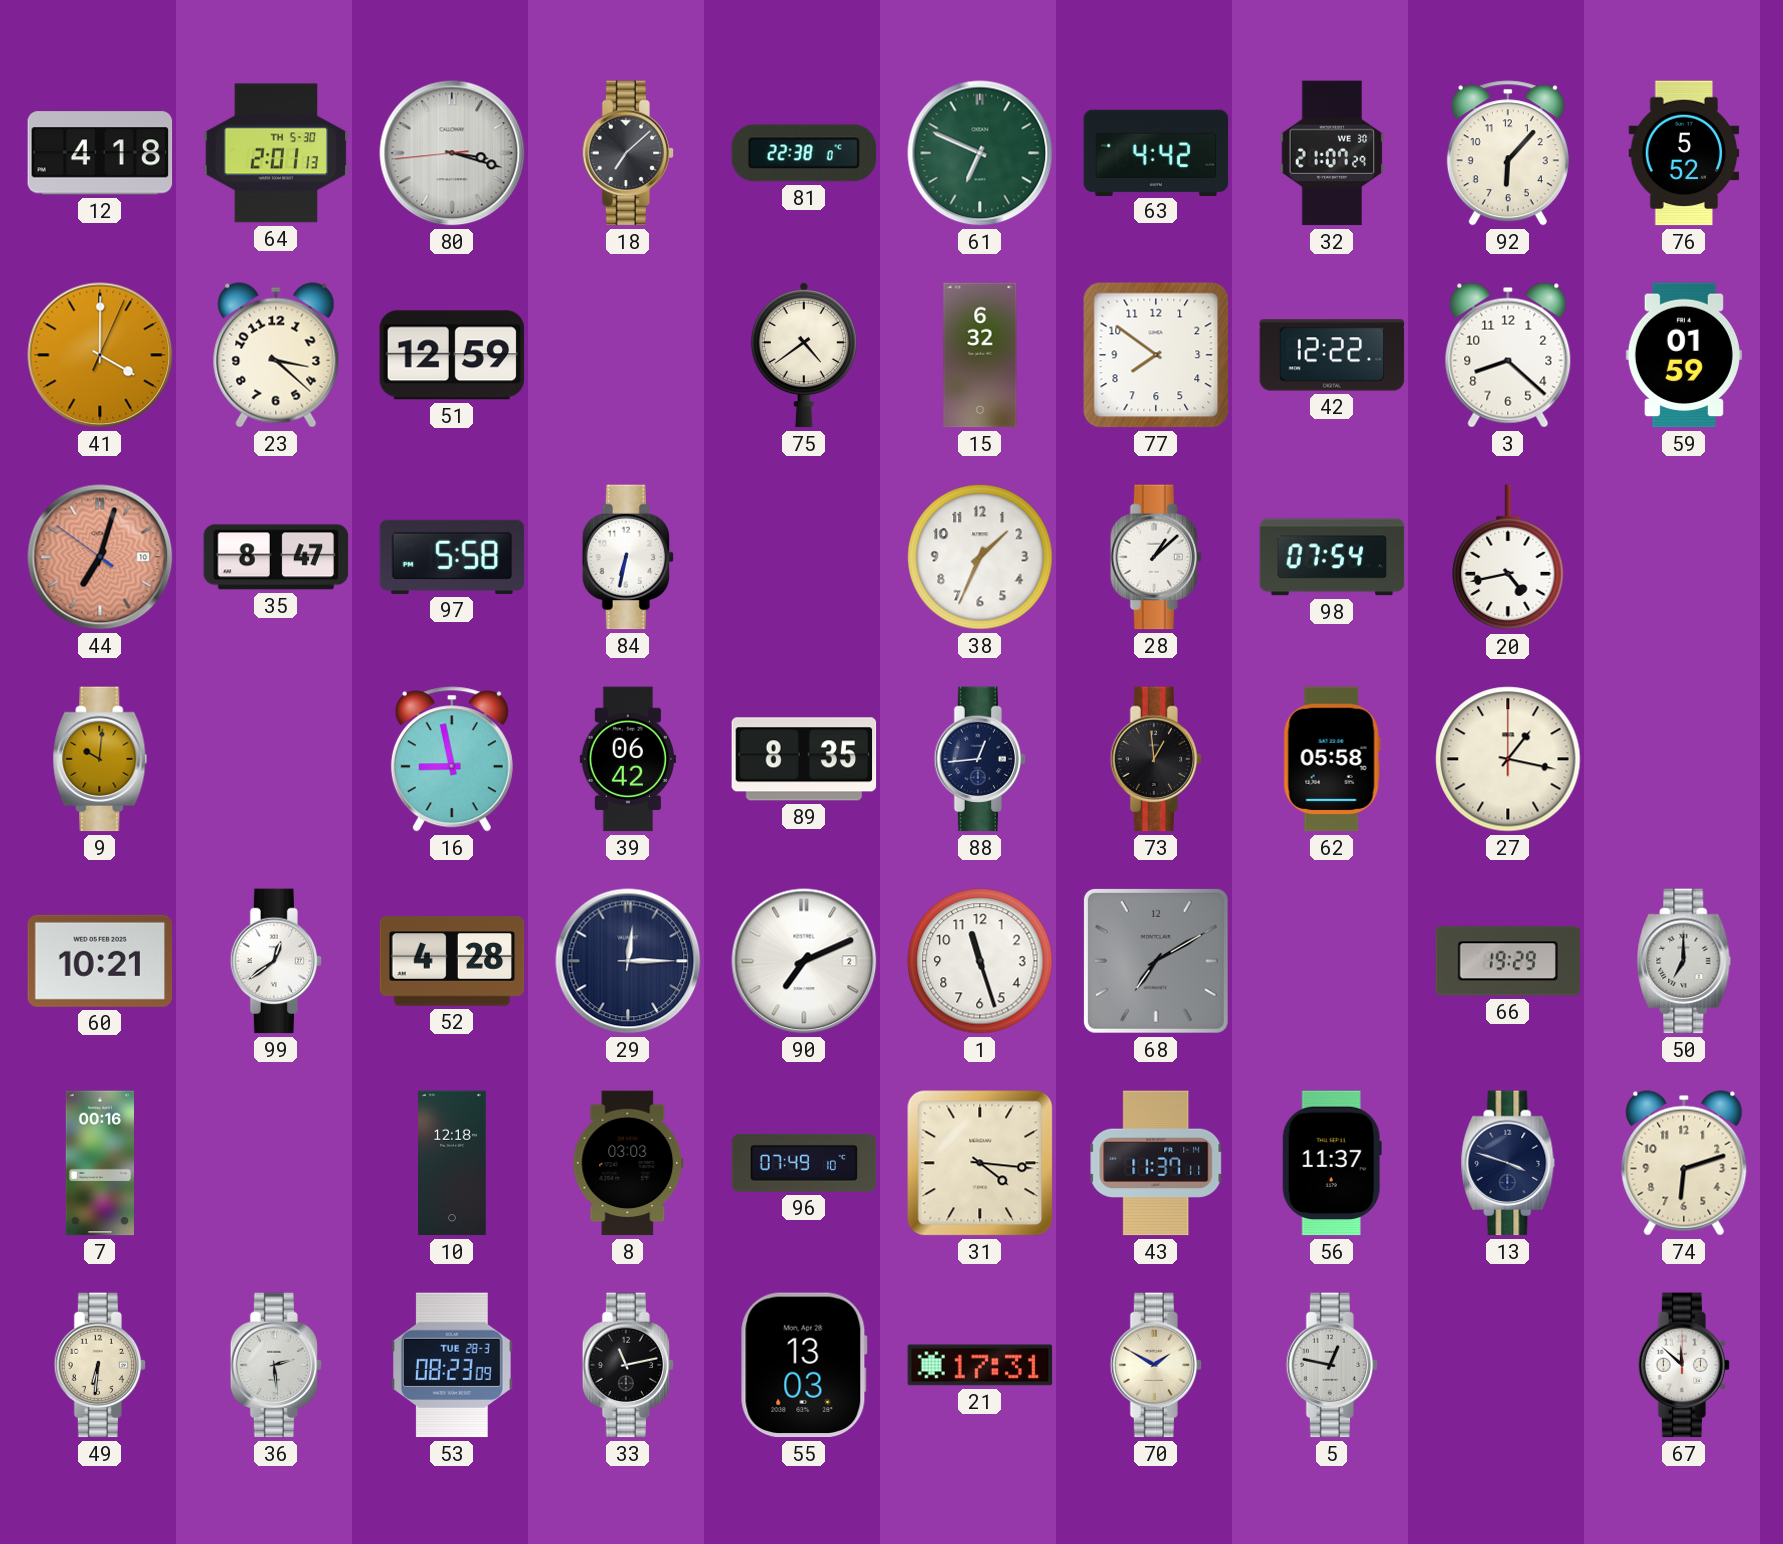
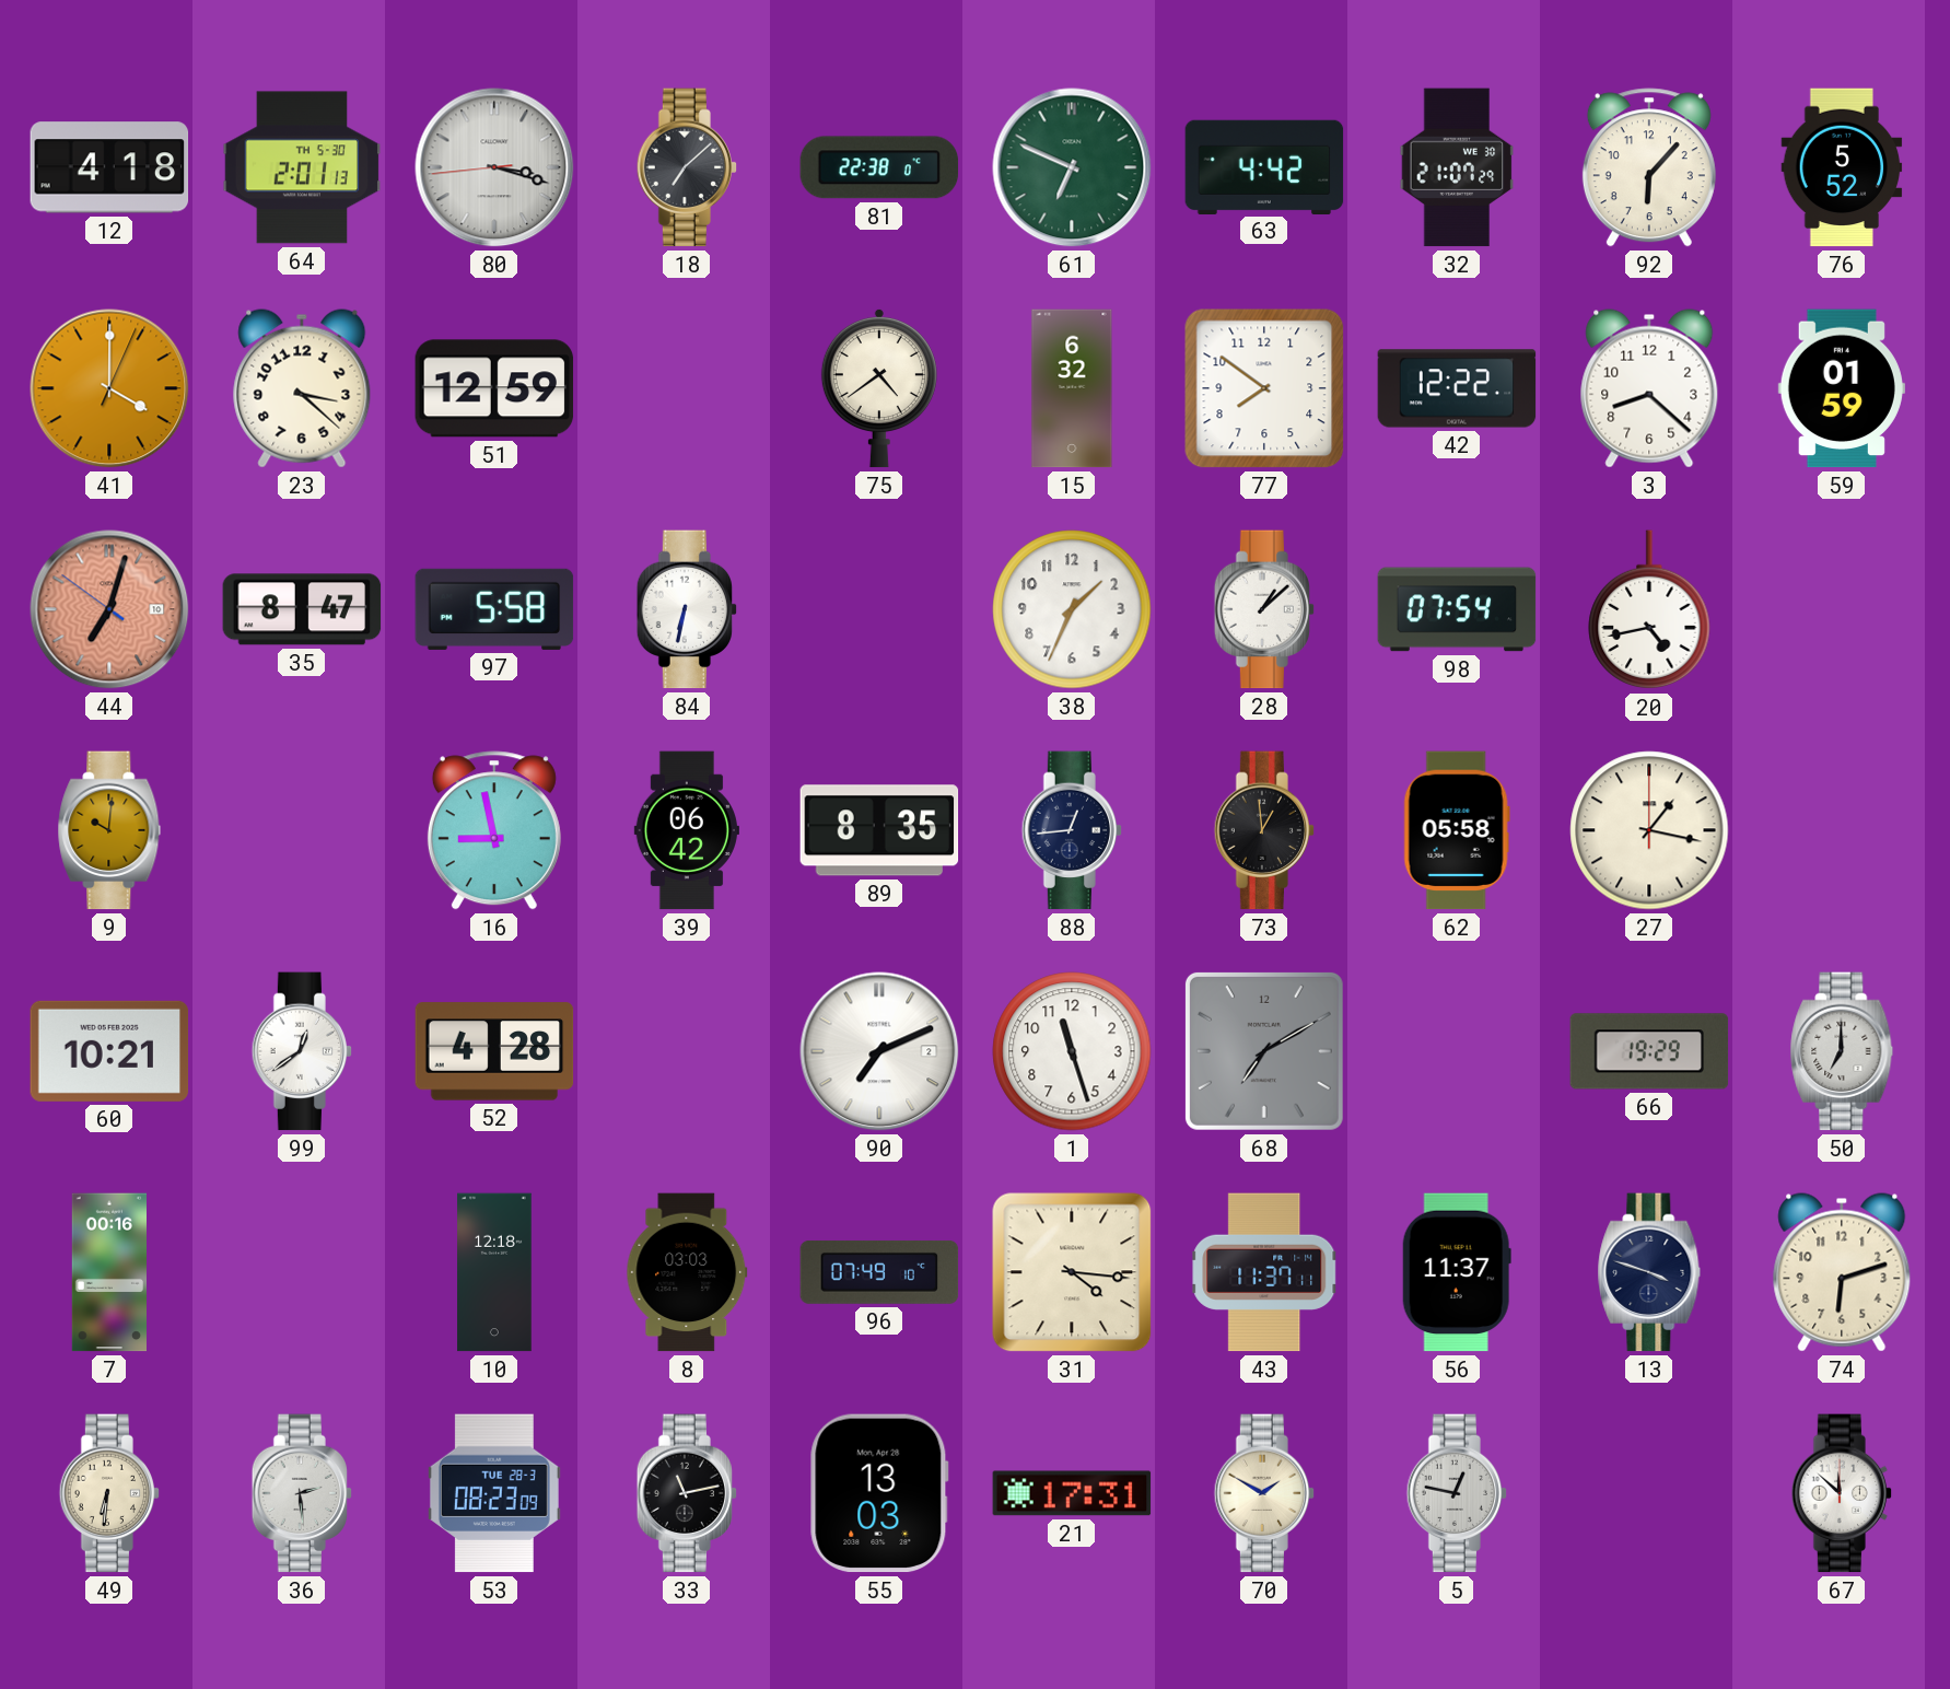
29: 12:15 -> none
